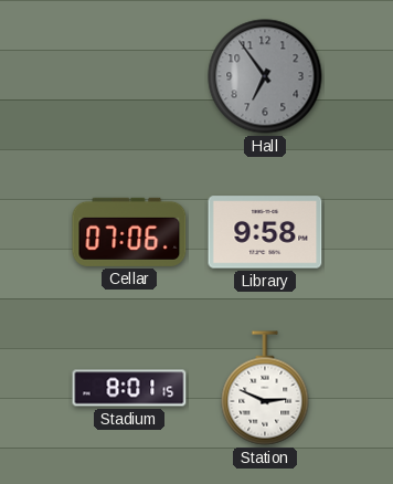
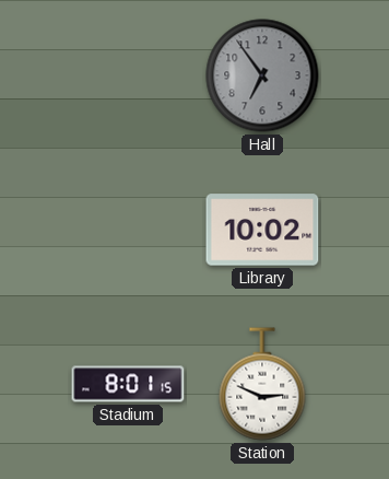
Cellar: 07:06 -> none
Library: 9:58 -> 10:02
